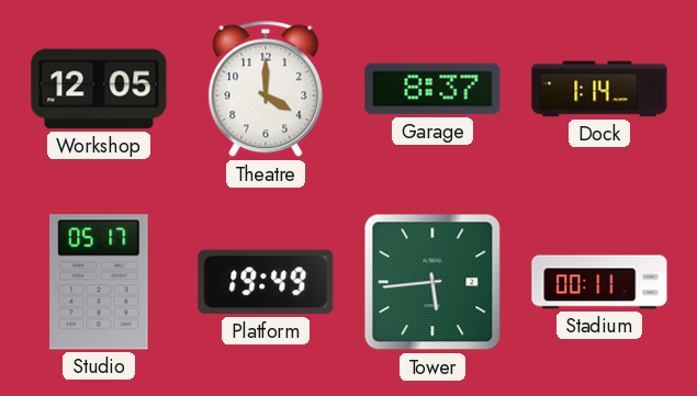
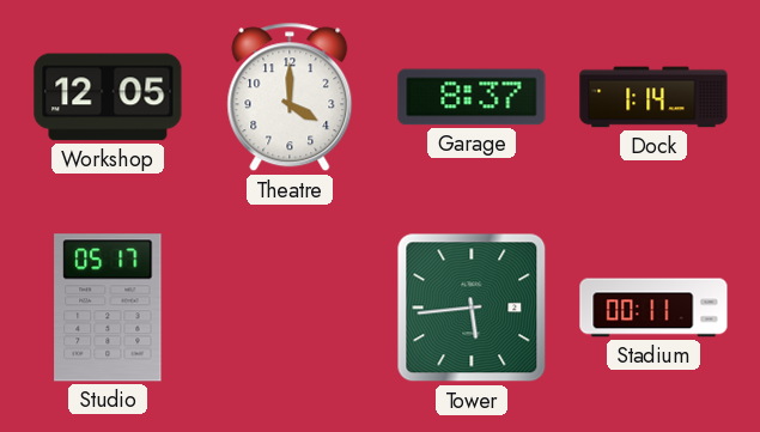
Platform: 19:49 -> none
